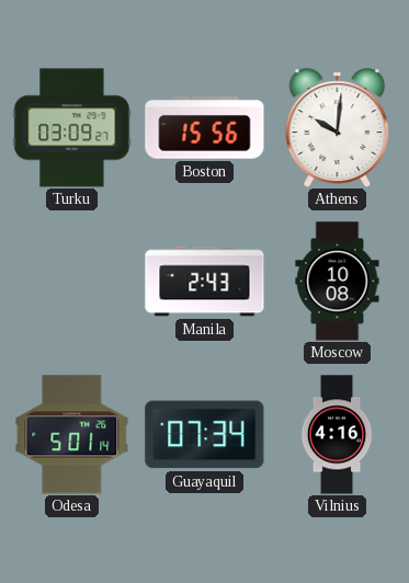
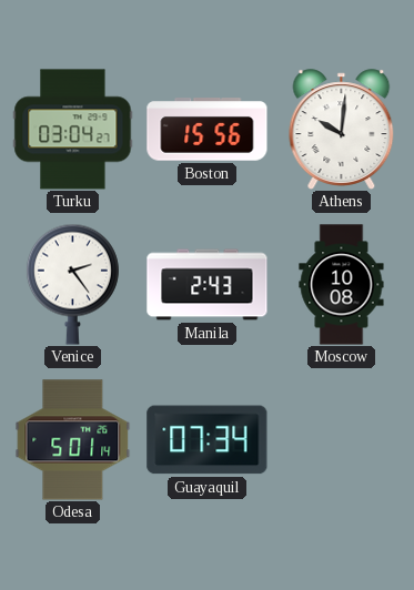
Turku: 03:09 -> 03:04
Venice: none -> 2:24
Vilnius: 4:16 -> none
